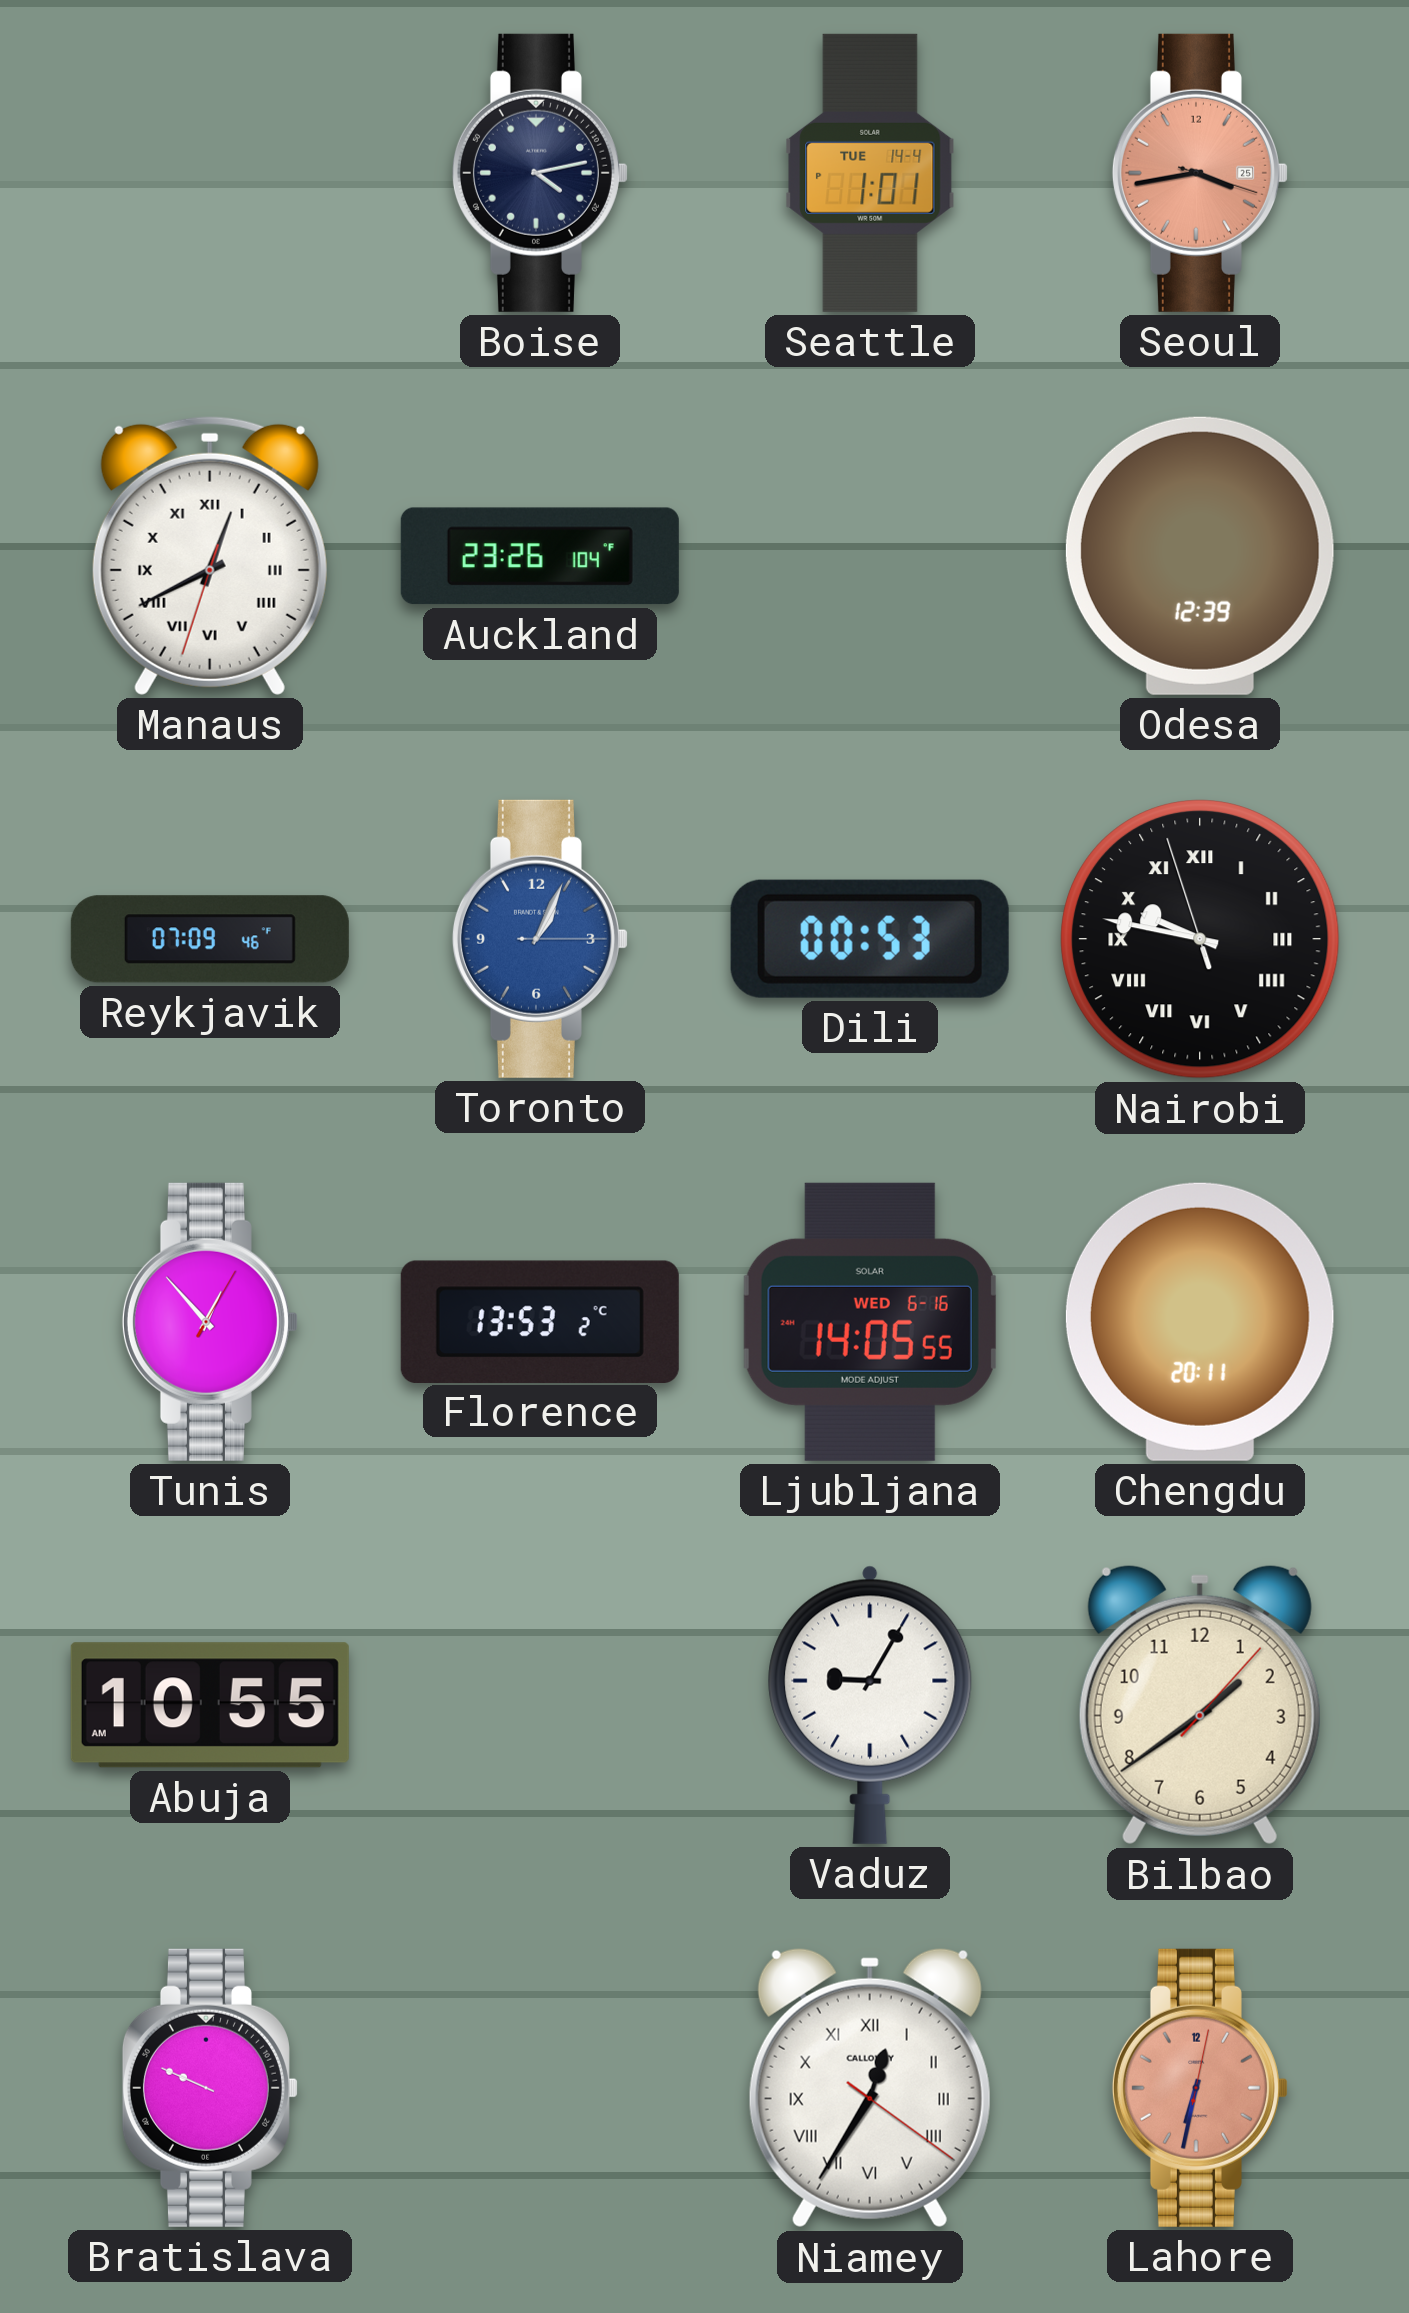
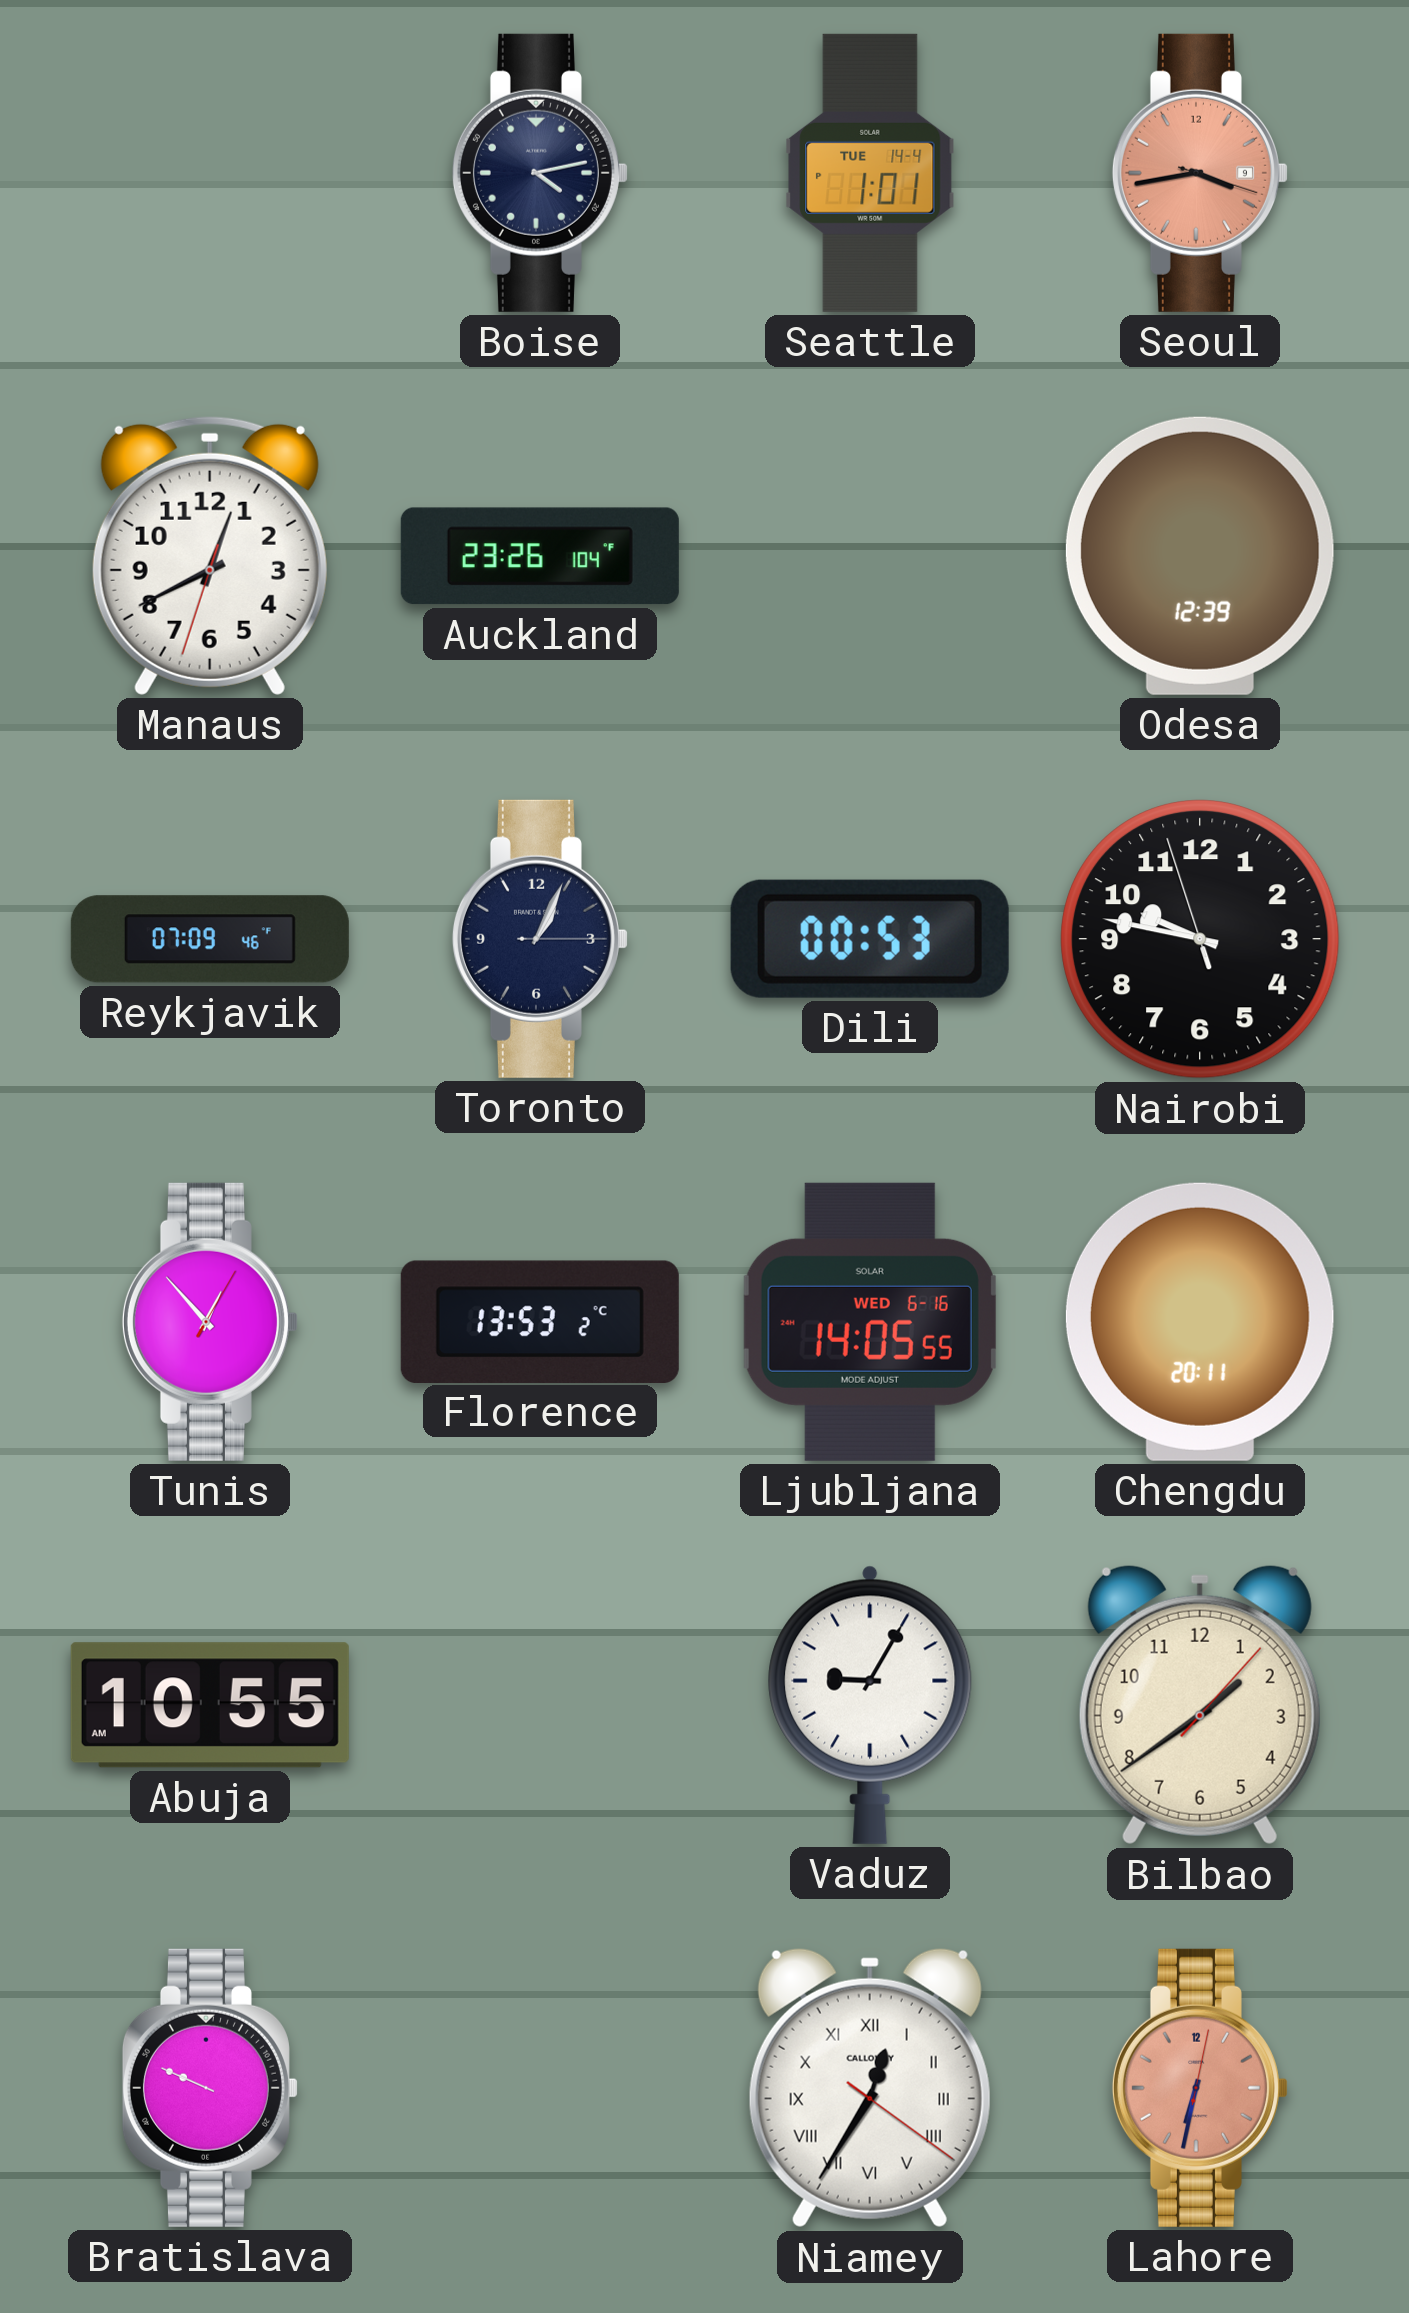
Seoul date: 25 -> 9
Manaus numerals: Roman -> Arabic
Toronto dial: blue -> navy
Nairobi numerals: Roman -> Arabic
